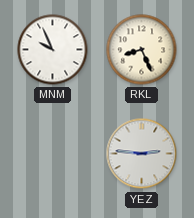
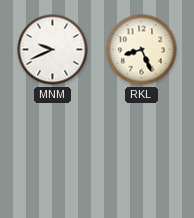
MNM: 9:56 -> 9:41
YEZ: 2:46 -> none
